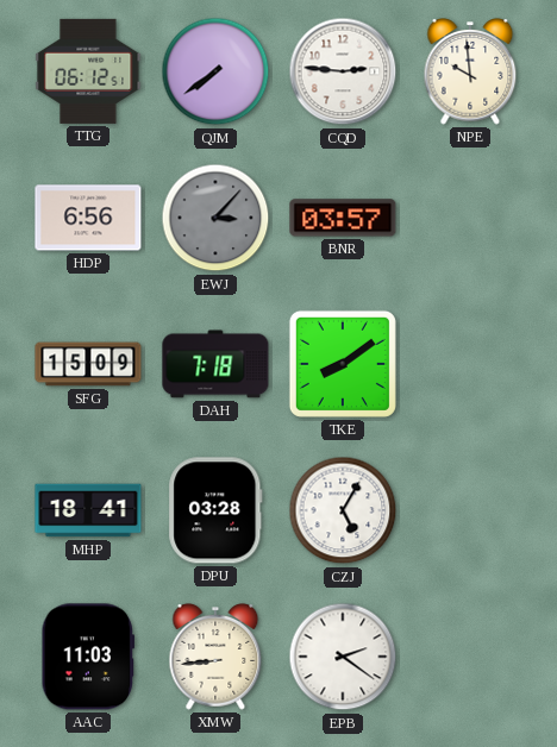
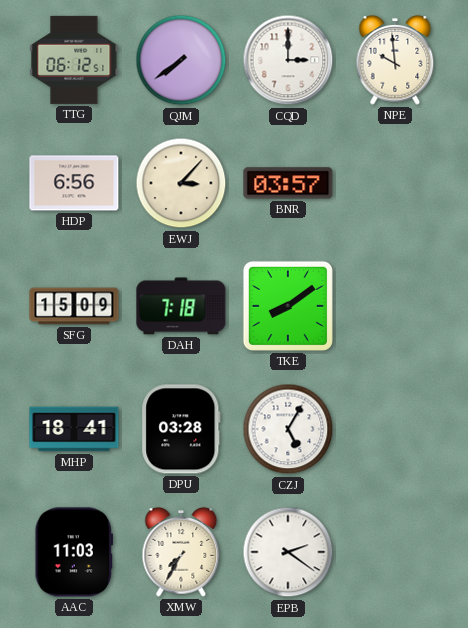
CQD: 2:46 -> 3:00
EWJ dial: grey -> cream
XMW: 8:44 -> 7:35
